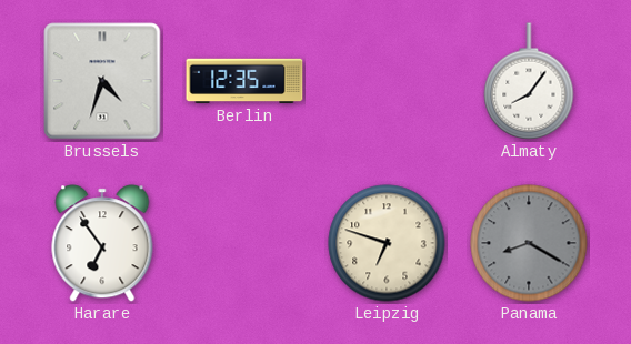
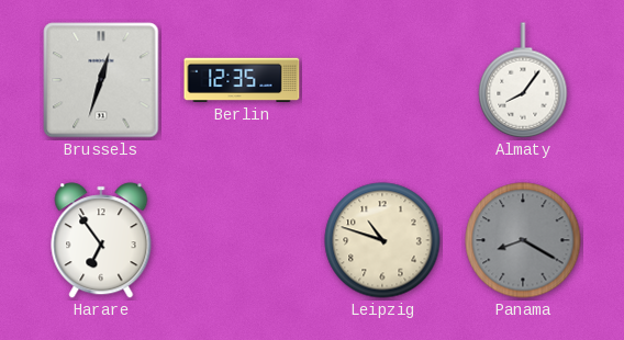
Brussels: 4:33 -> 12:33
Leipzig: 6:48 -> 10:48
